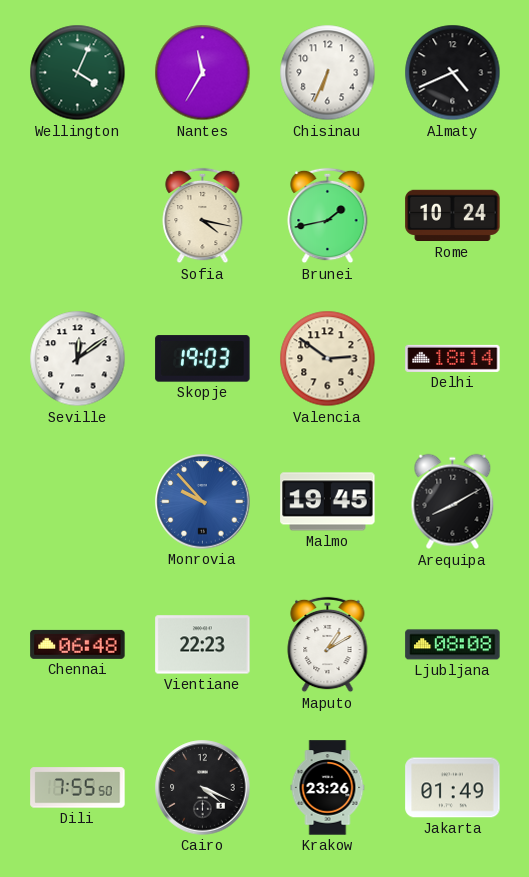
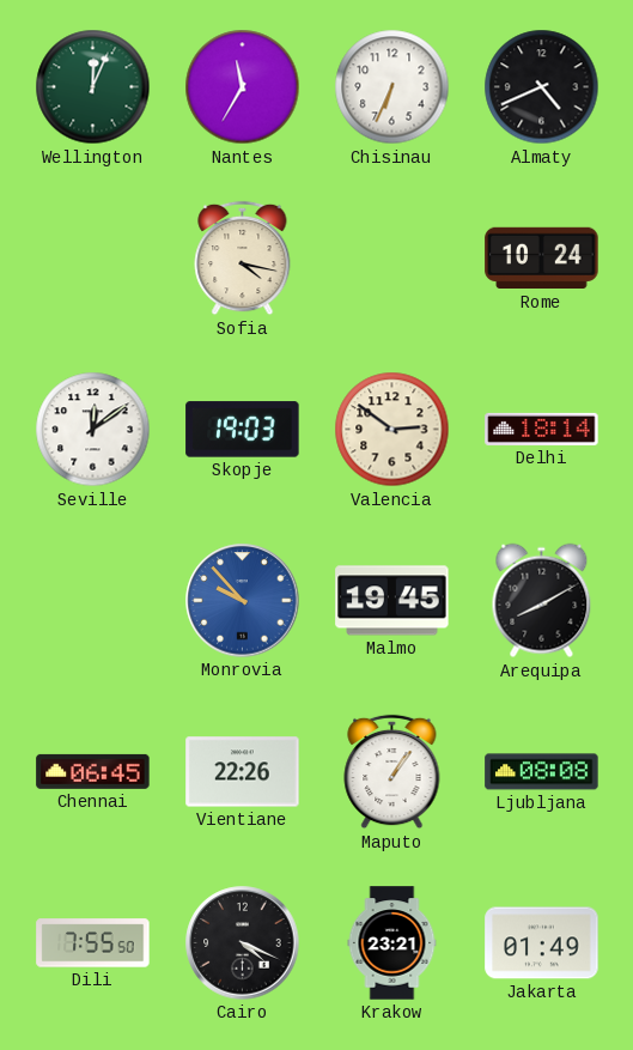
Wellington: 4:04 -> 12:04
Brunei: 1:43 -> none
Chennai: 06:48 -> 06:45
Vientiane: 22:23 -> 22:26
Maputo: 1:10 -> 1:06
Krakow: 23:26 -> 23:21
